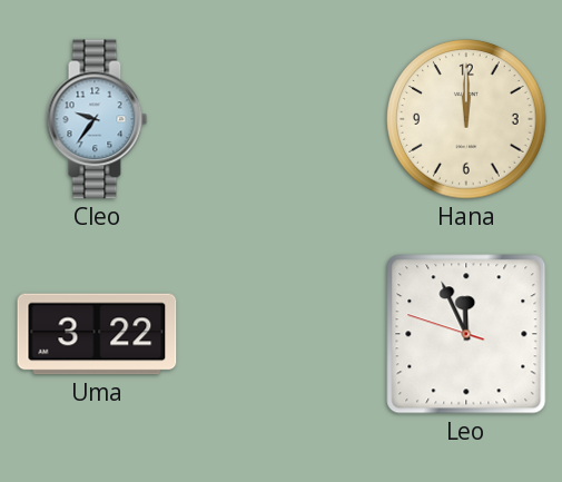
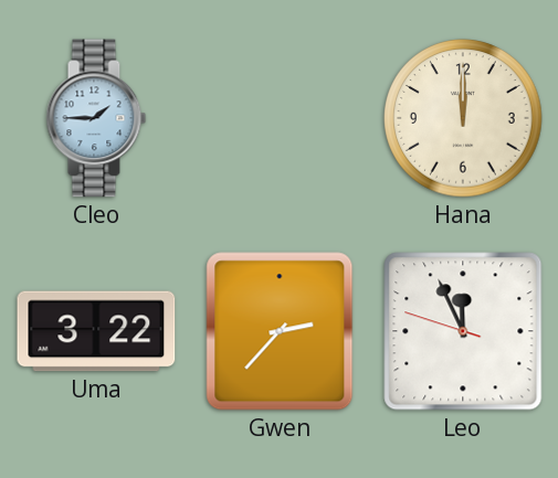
Cleo: 9:36 -> 1:45
Gwen: none -> 2:37
